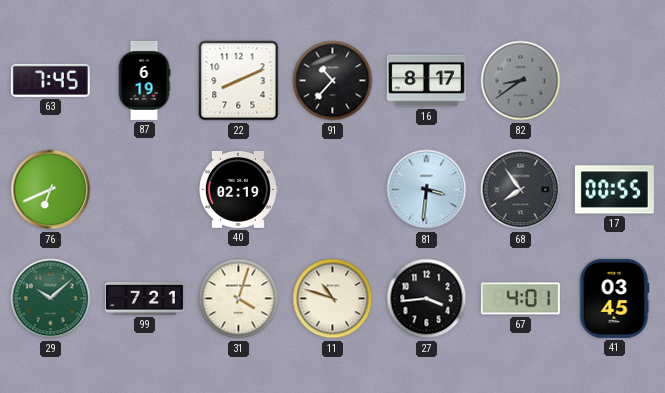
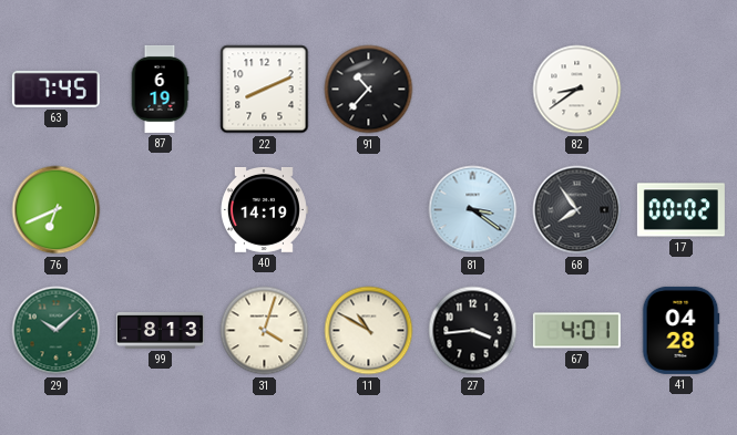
16: 8:17 -> none
82 dial: grey -> white
40: 02:19 -> 14:19
81: 3:31 -> 3:21
17: 00:55 -> 00:02
99: 7:21 -> 8:13
11: 10:48 -> 10:50
41: 03:45 -> 04:28
